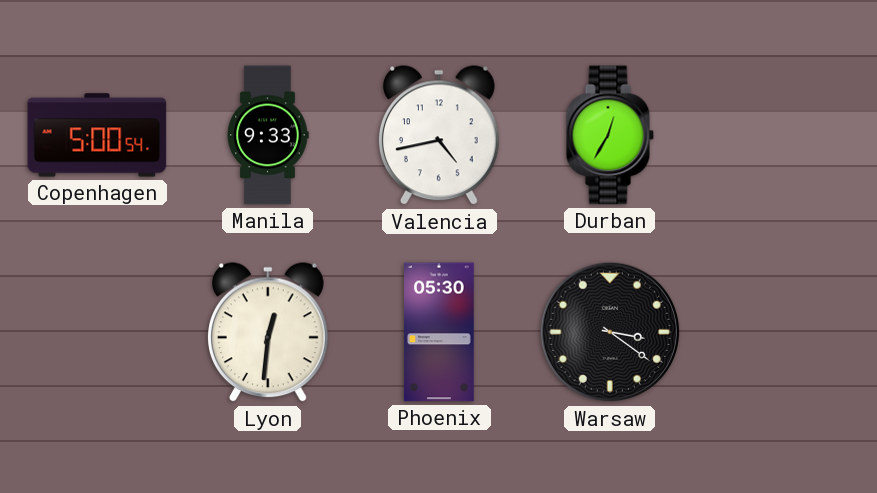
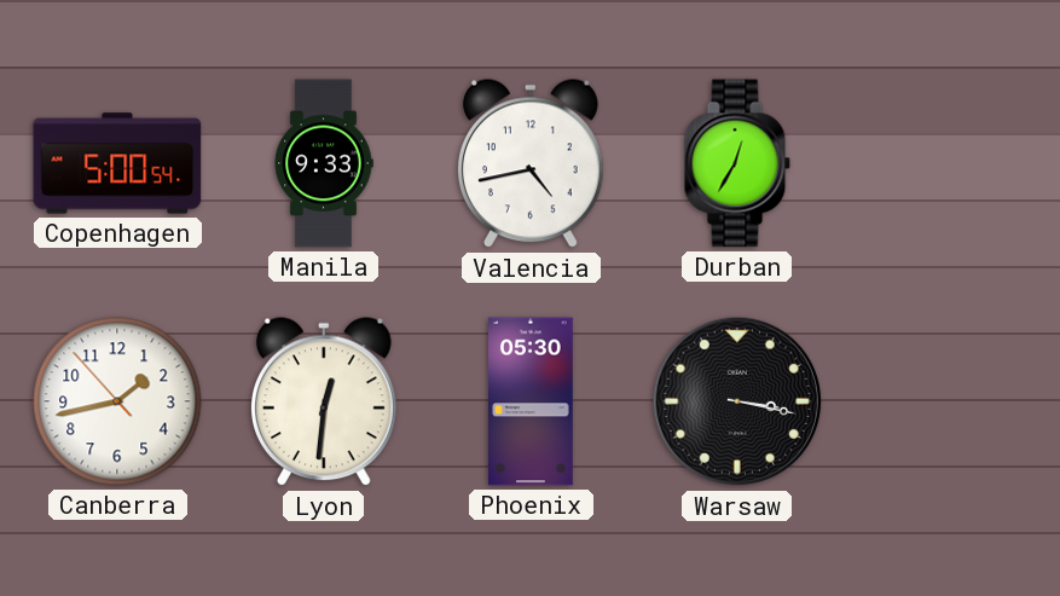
Canberra: none -> 1:42
Warsaw: 3:21 -> 3:17
